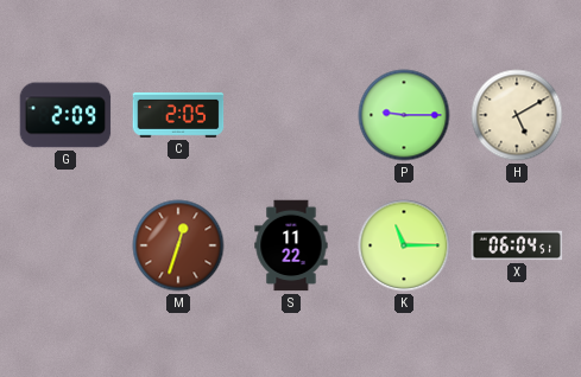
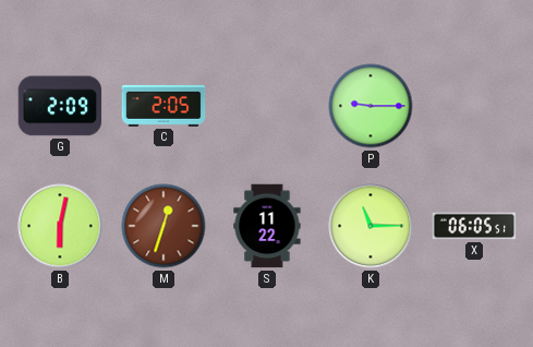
H: 5:10 -> none
B: none -> 6:02
X: 06:04 -> 06:05
